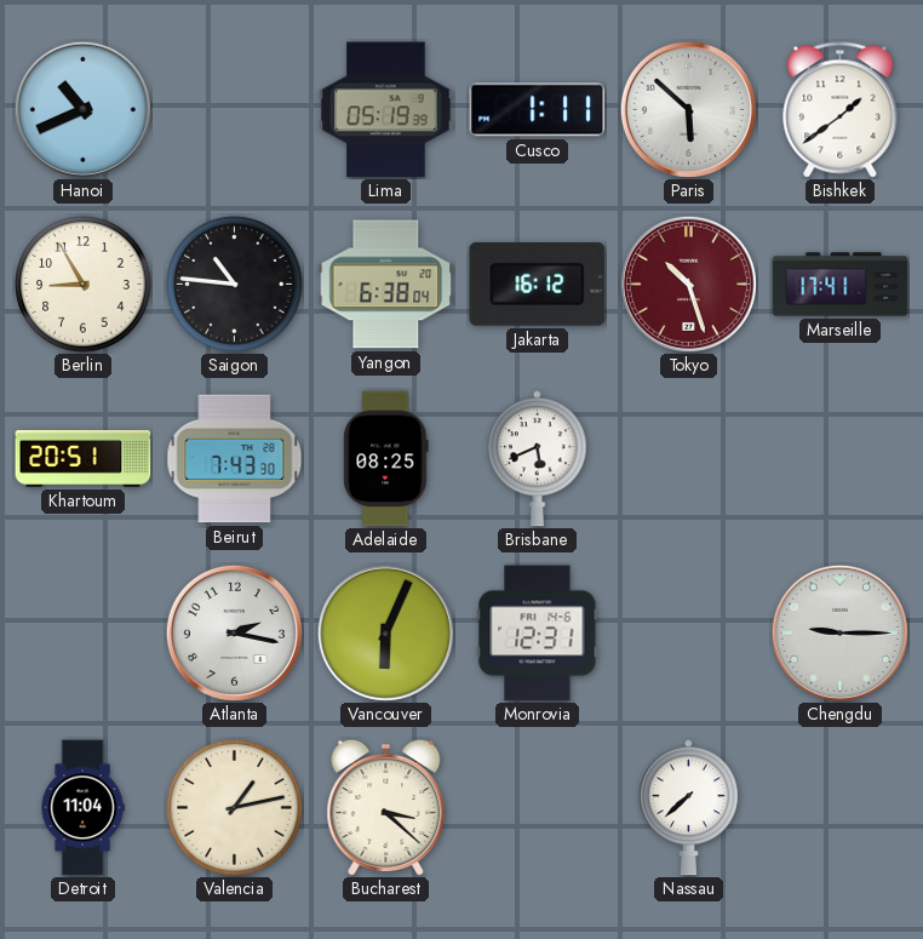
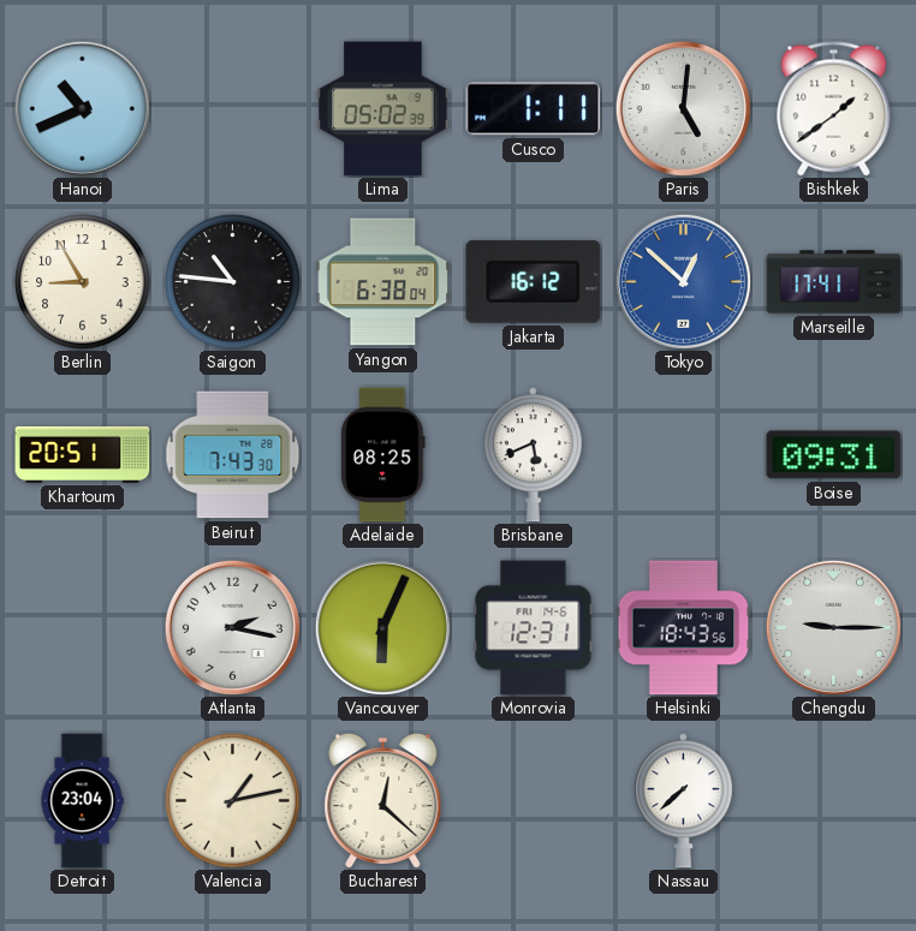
Lima: 05:19 -> 05:02
Paris: 5:52 -> 5:01
Tokyo: 10:27 -> 12:52
Tokyo dial: burgundy -> blue
Boise: none -> 09:31
Helsinki: none -> 18:43
Detroit: 11:04 -> 23:04
Bucharest: 3:22 -> 12:22
